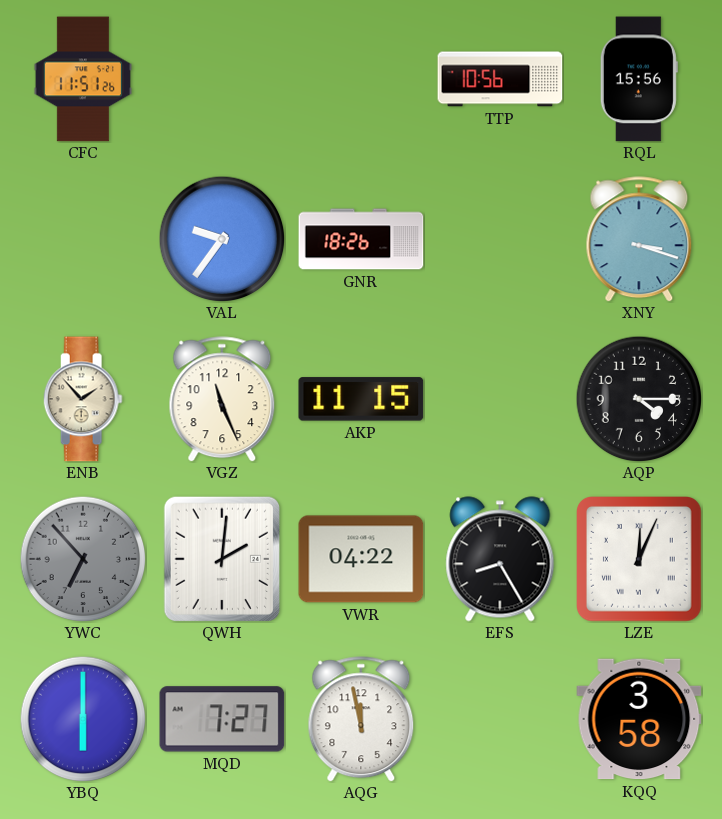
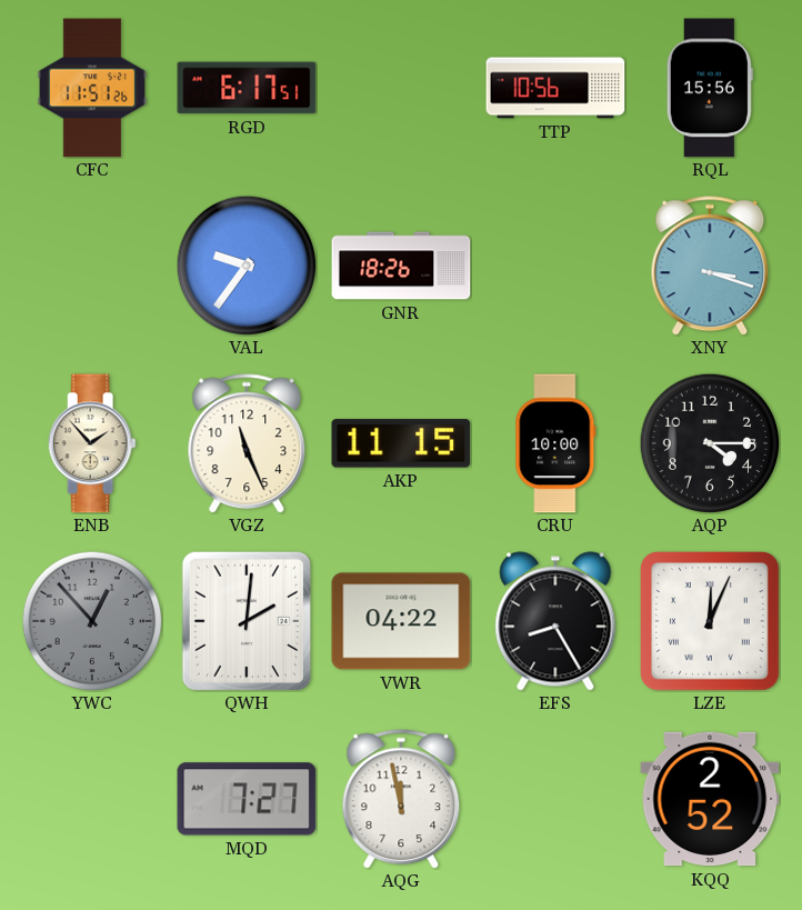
RGD: none -> 6:17
CRU: none -> 10:00
YWC: 6:53 -> 12:53
YBQ: 6:00 -> none
KQQ: 3:58 -> 2:52
